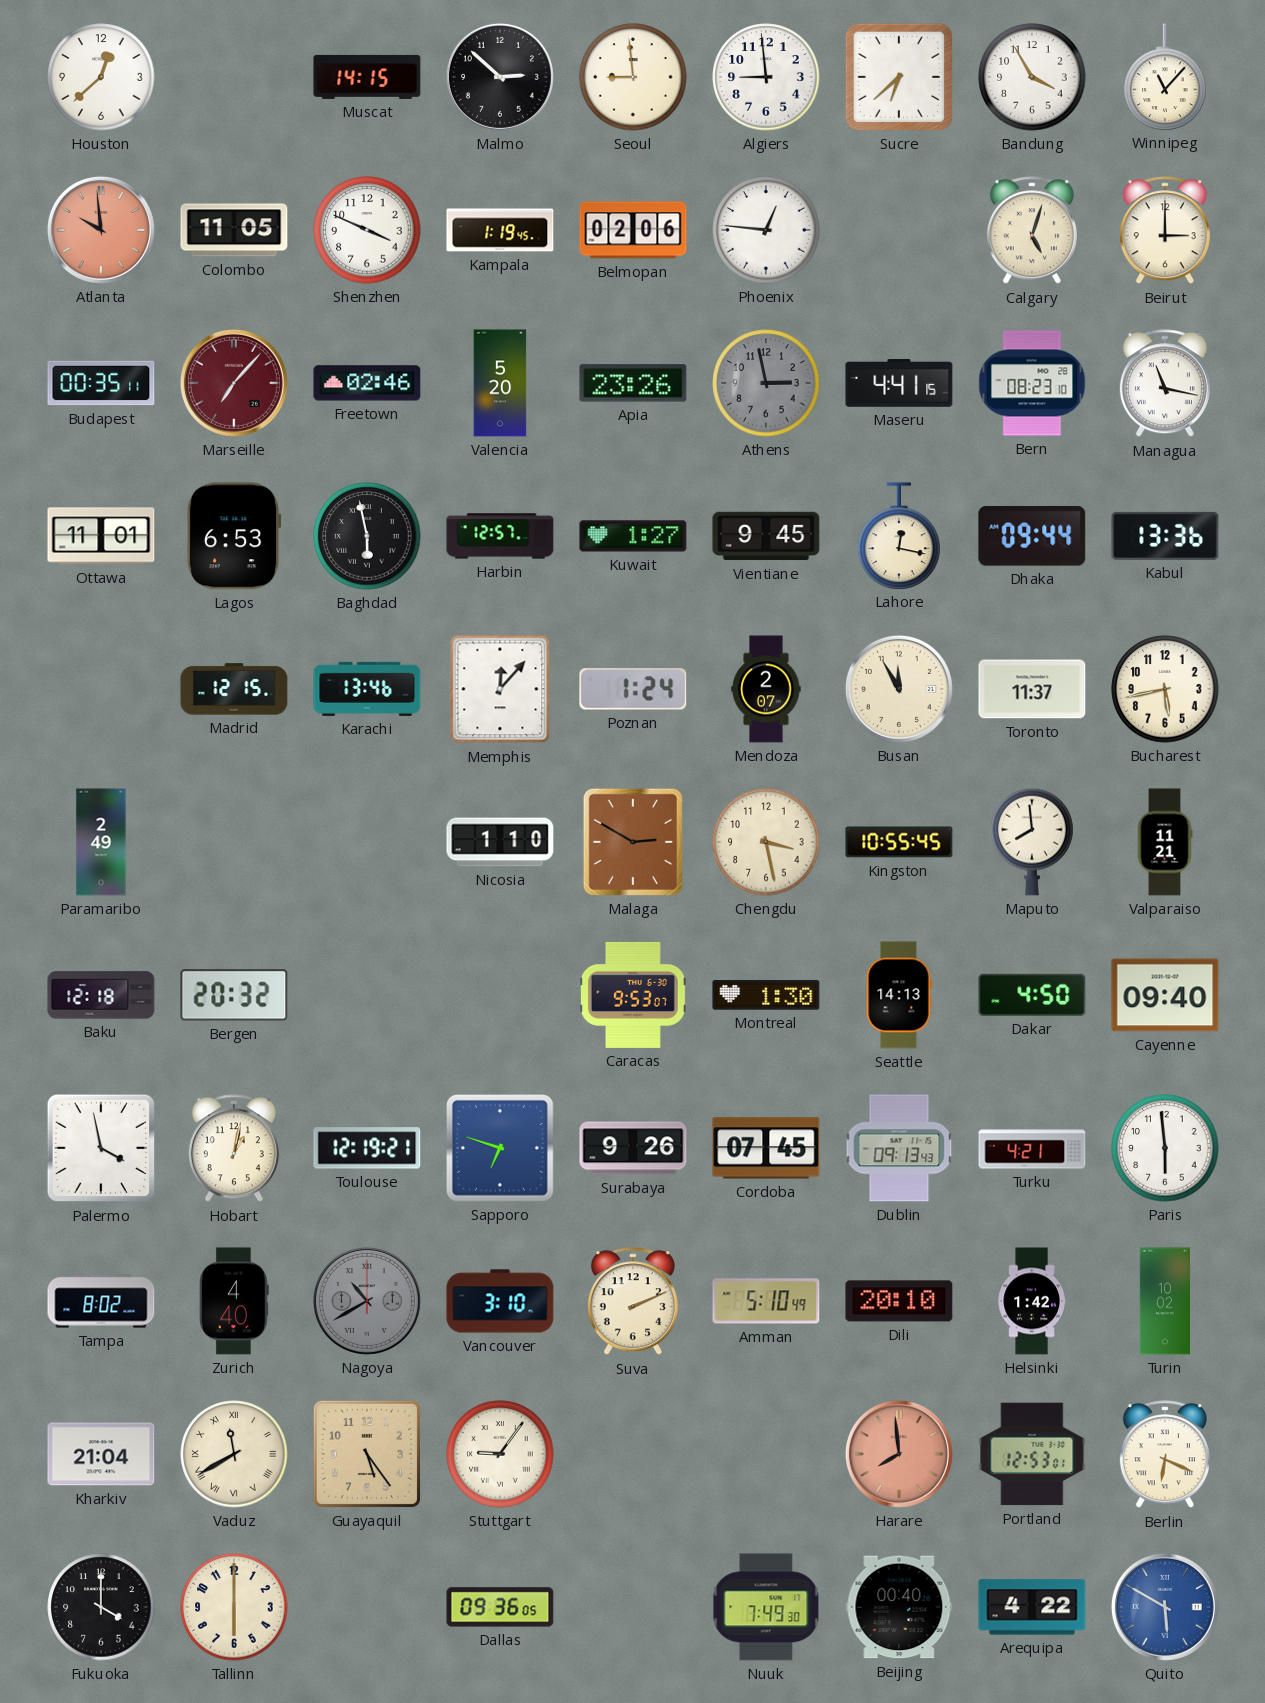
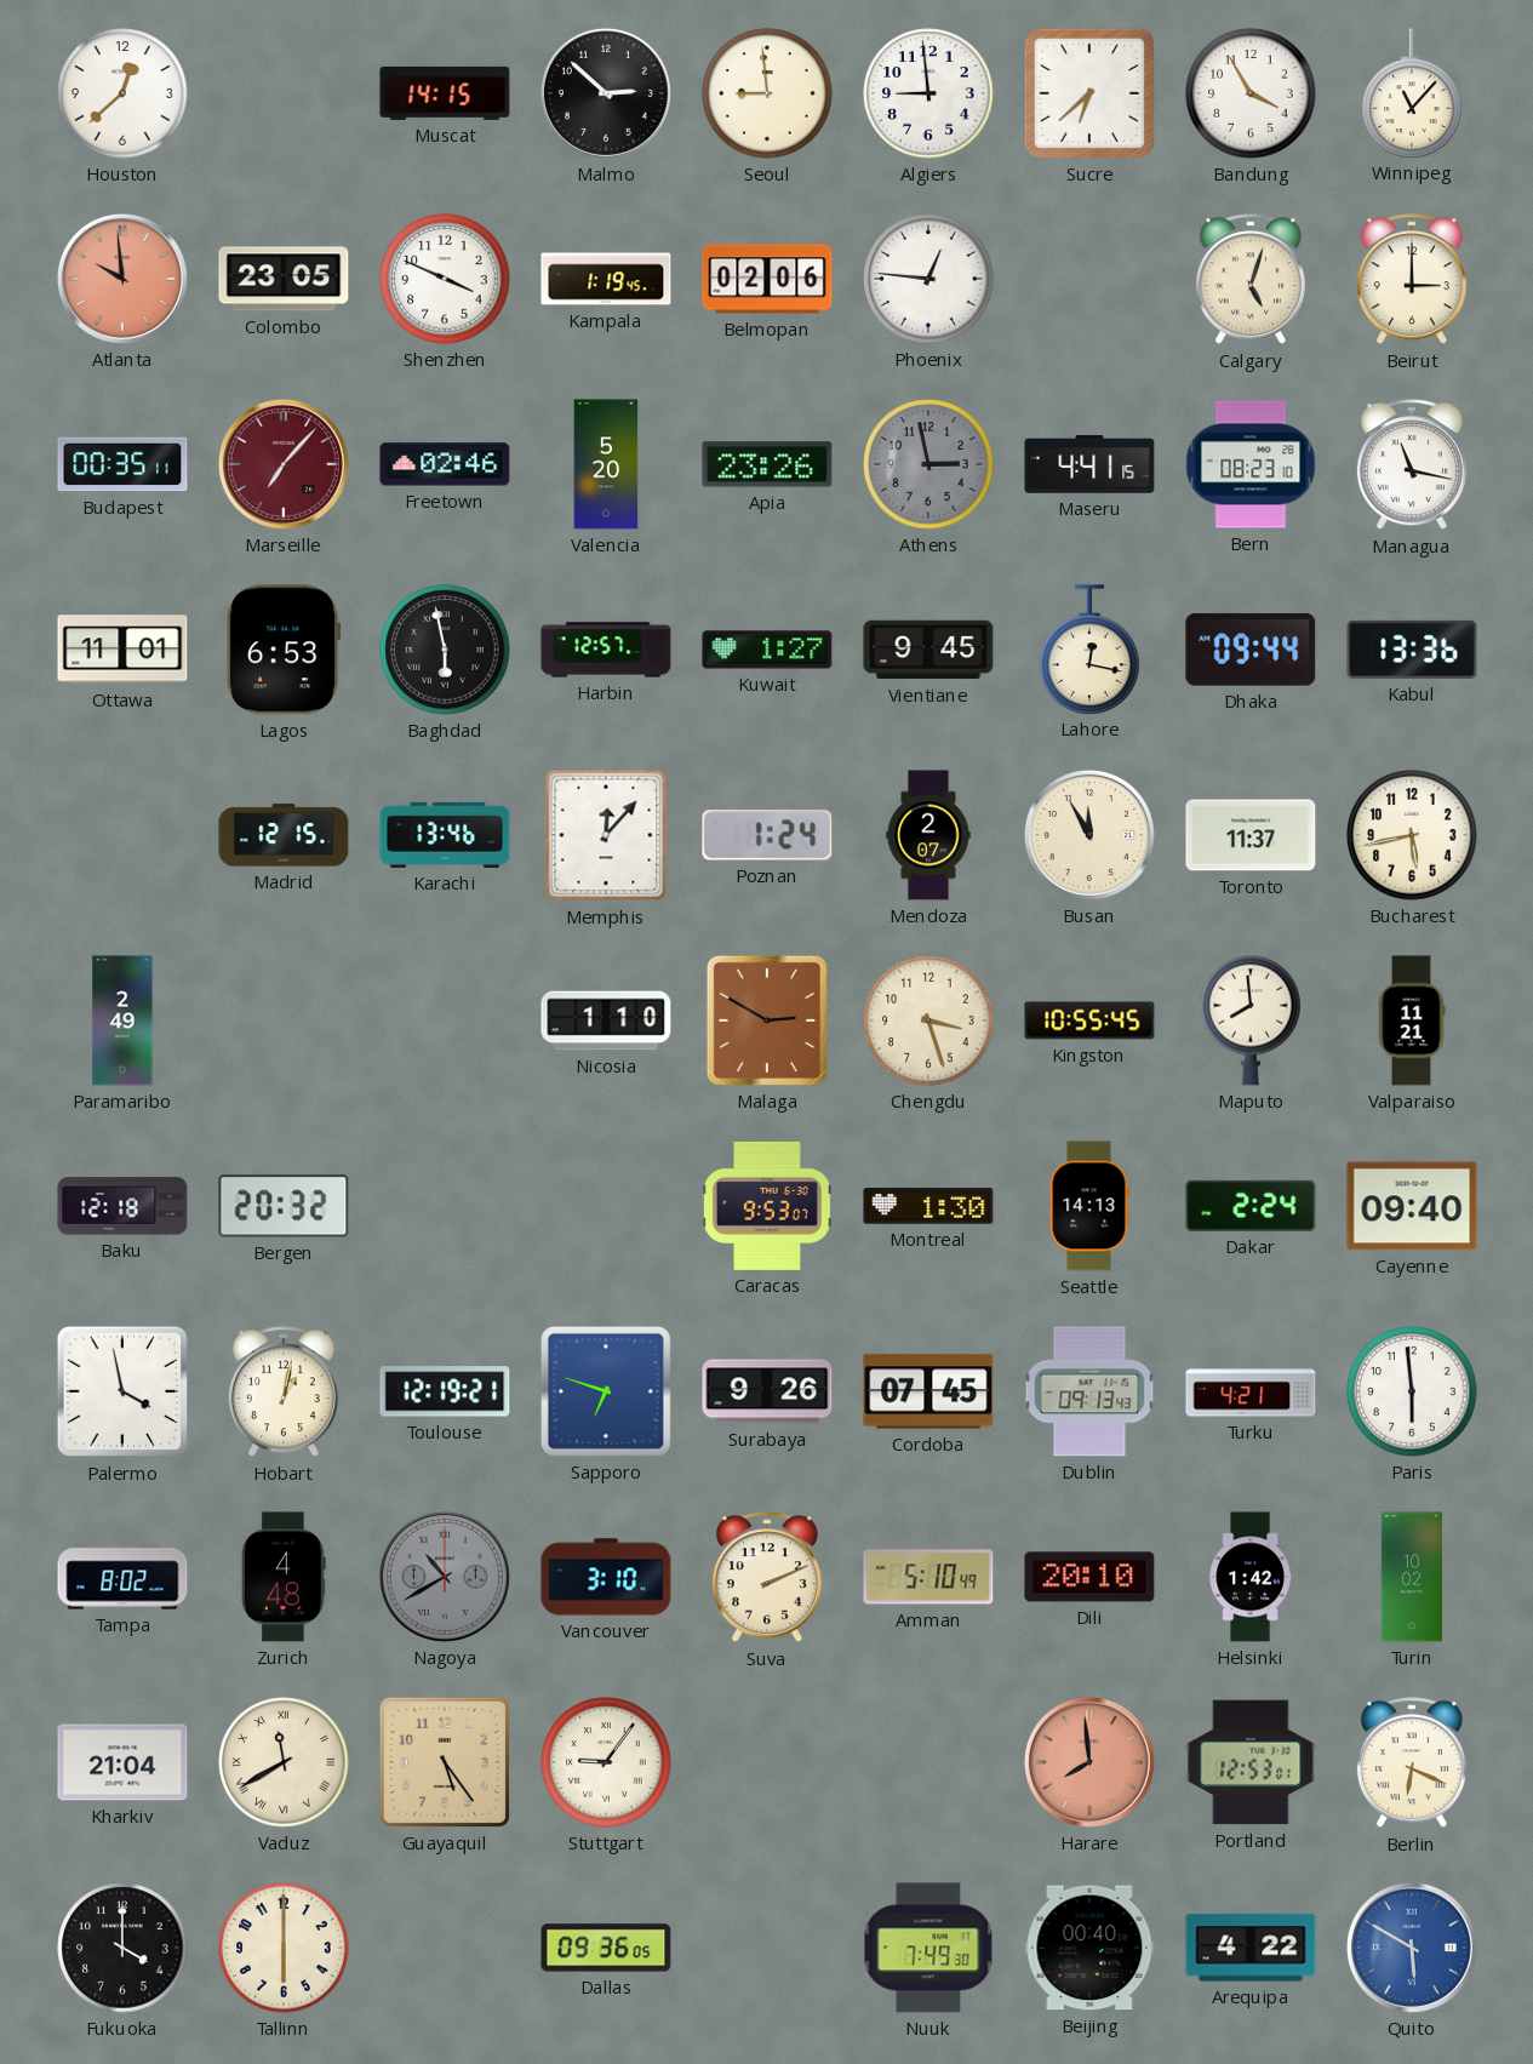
Colombo: 11:05 -> 23:05
Chengdu: 3:28 -> 3:27
Dakar: 4:50 -> 2:24
Zurich: 4:40 -> 4:48
